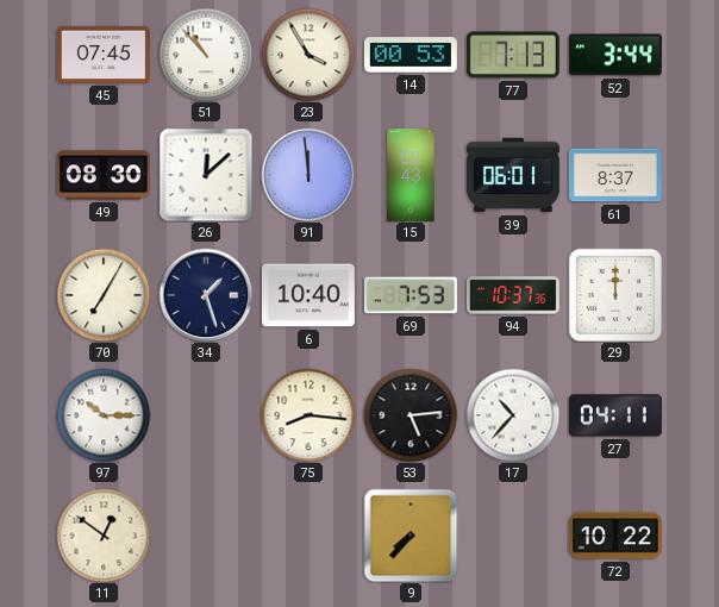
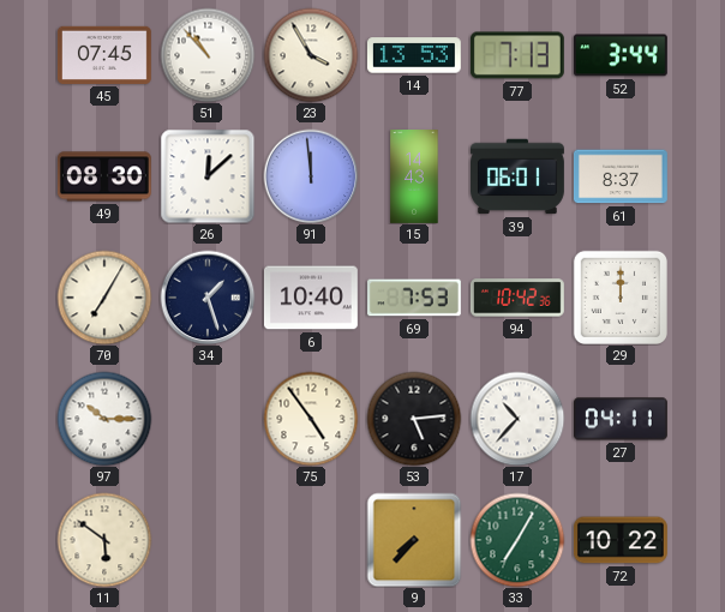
14: 00:53 -> 13:53
15: 02:43 -> 14:43
94: 10:37 -> 10:42
75: 8:16 -> 4:54
11: 12:51 -> 5:51
33: none -> 7:05
